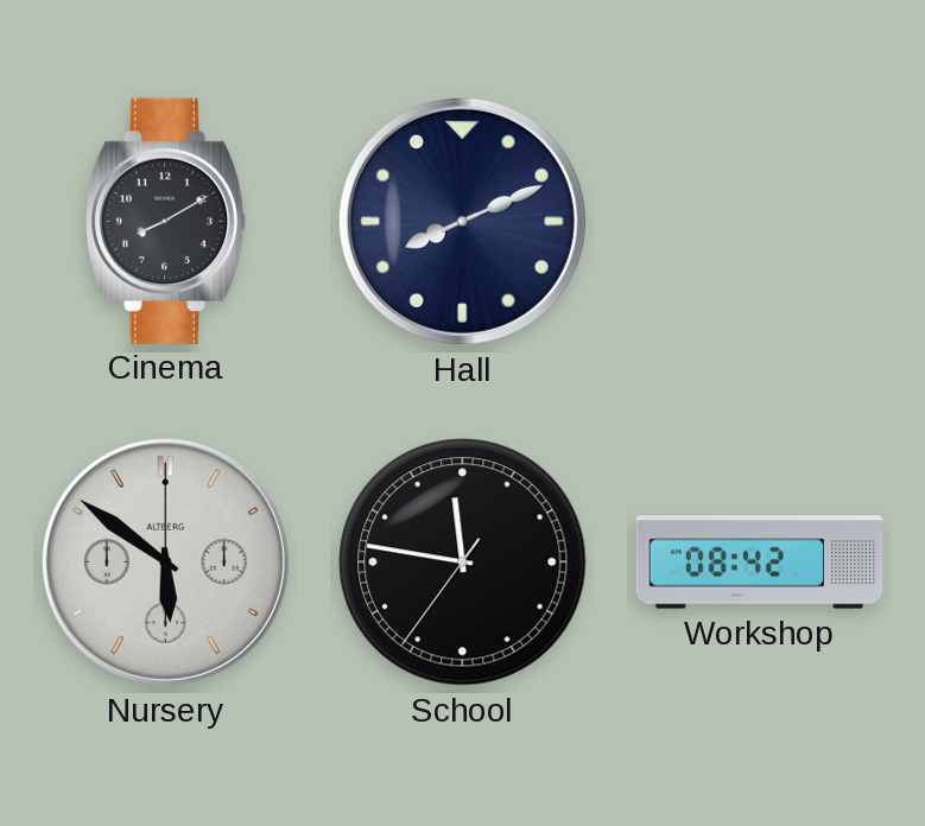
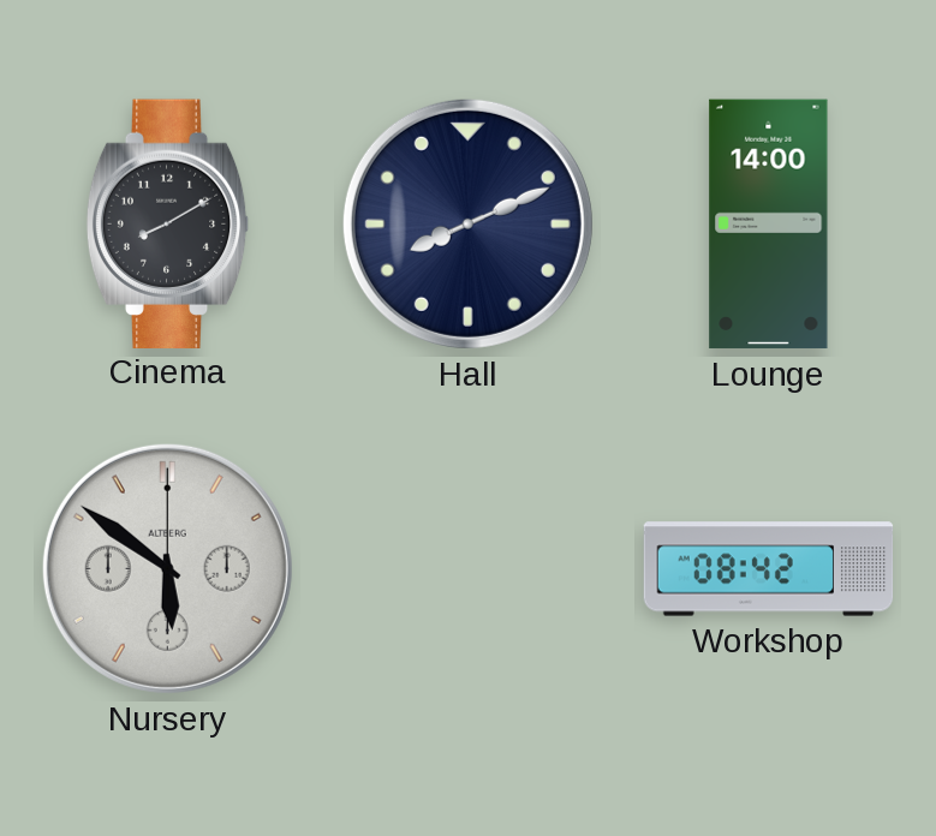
Lounge: none -> 14:00
School: 11:46 -> none
